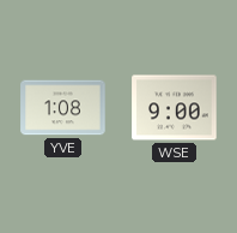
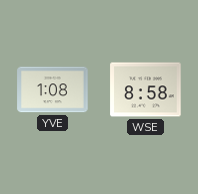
WSE: 9:00 -> 8:58
